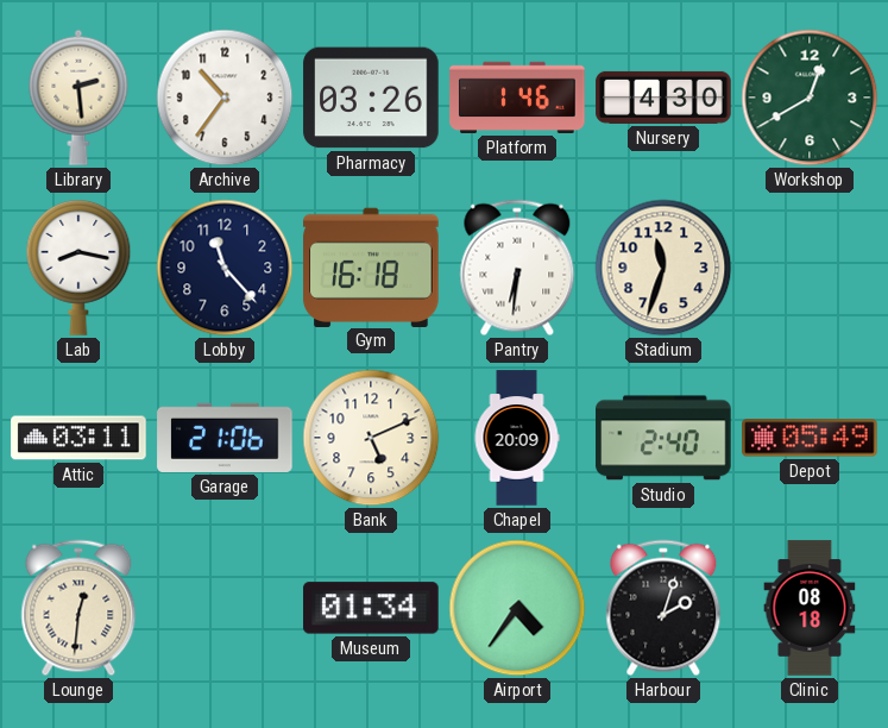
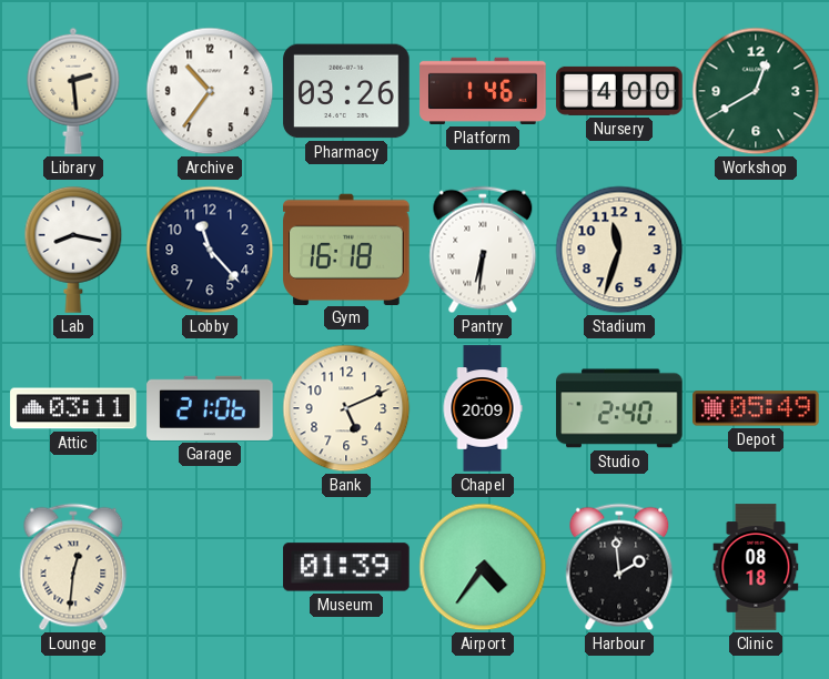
Nursery: 4:30 -> 4:00
Museum: 01:34 -> 01:39
Harbour: 2:03 -> 1:59
